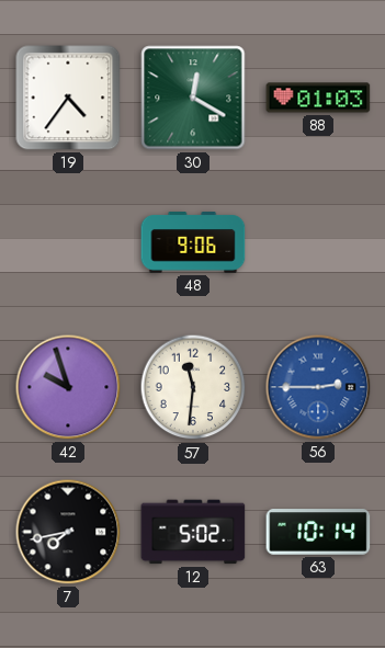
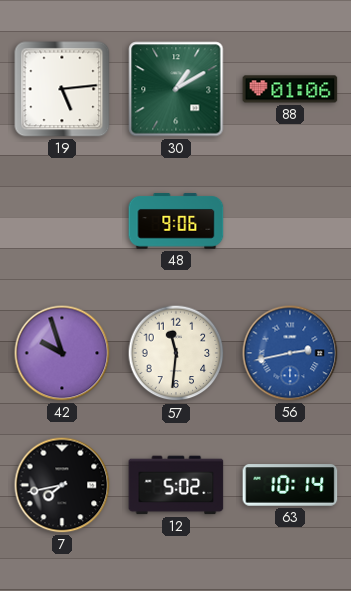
19: 4:36 -> 5:14
30: 12:20 -> 1:10
88: 01:03 -> 01:06
56: 2:45 -> 2:43
